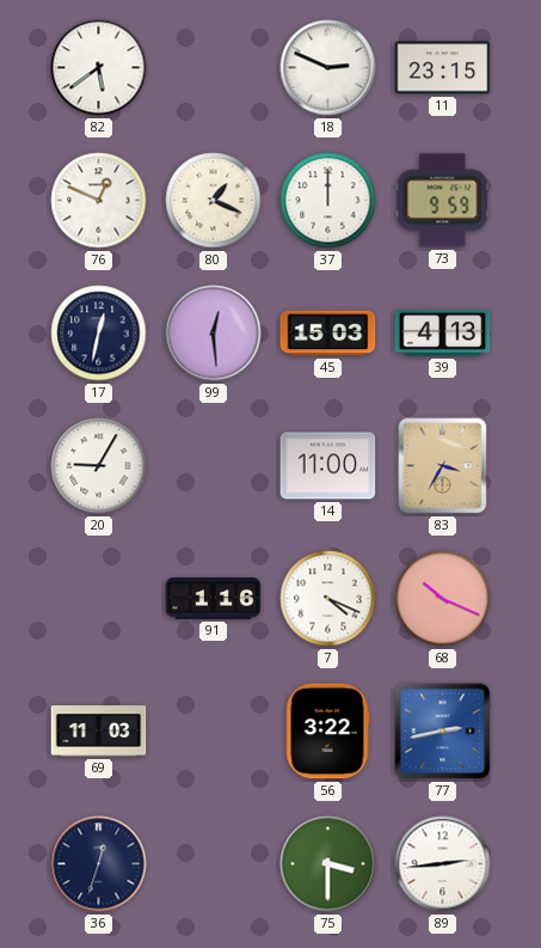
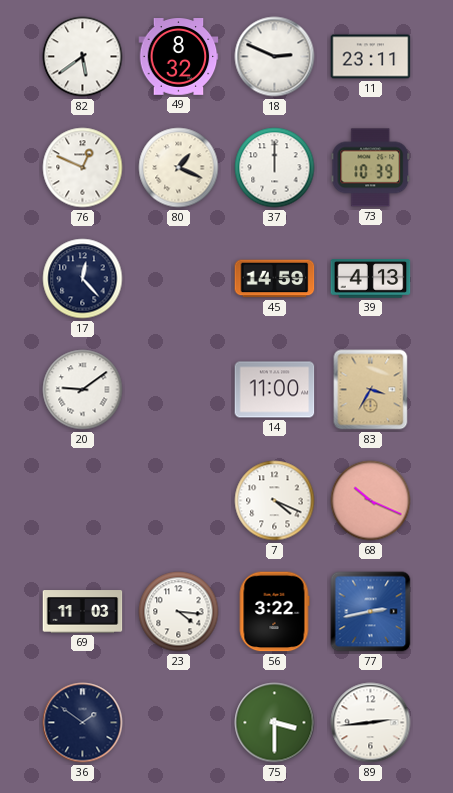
49: none -> 8:32
11: 23:15 -> 23:11
73: 9:59 -> 10:39
17: 12:32 -> 12:23
99: 12:29 -> none
45: 15:03 -> 14:59
20: 9:05 -> 9:09
91: 1:16 -> none
23: none -> 4:16
36: 12:33 -> 1:51
